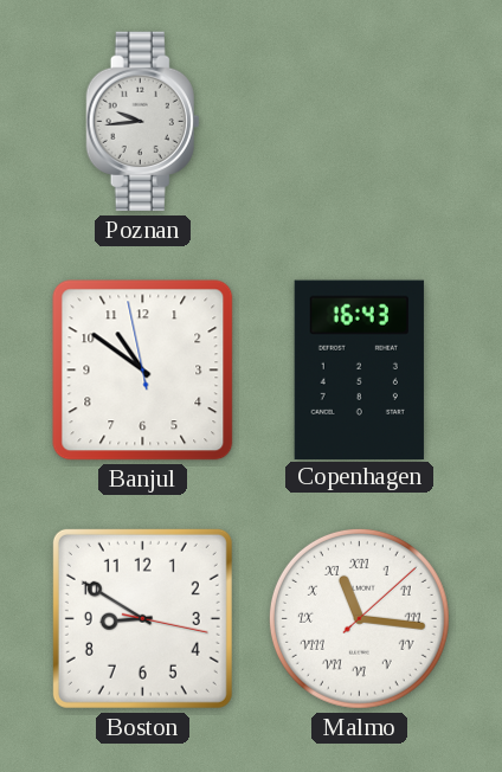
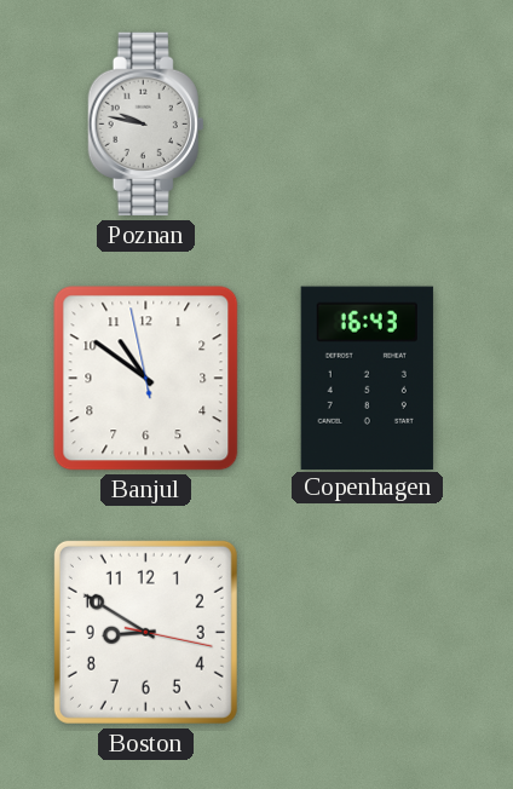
Poznan: 9:44 -> 9:47
Malmo: 11:16 -> none
